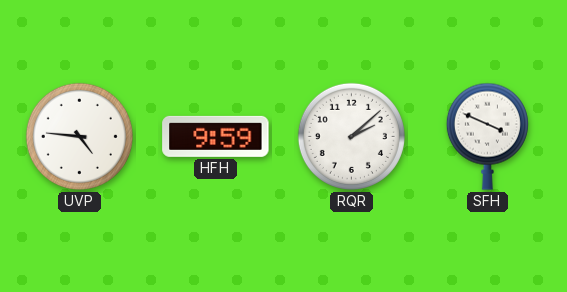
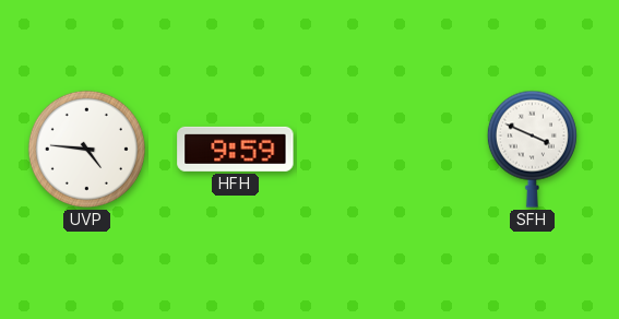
RQR: 2:08 -> none
